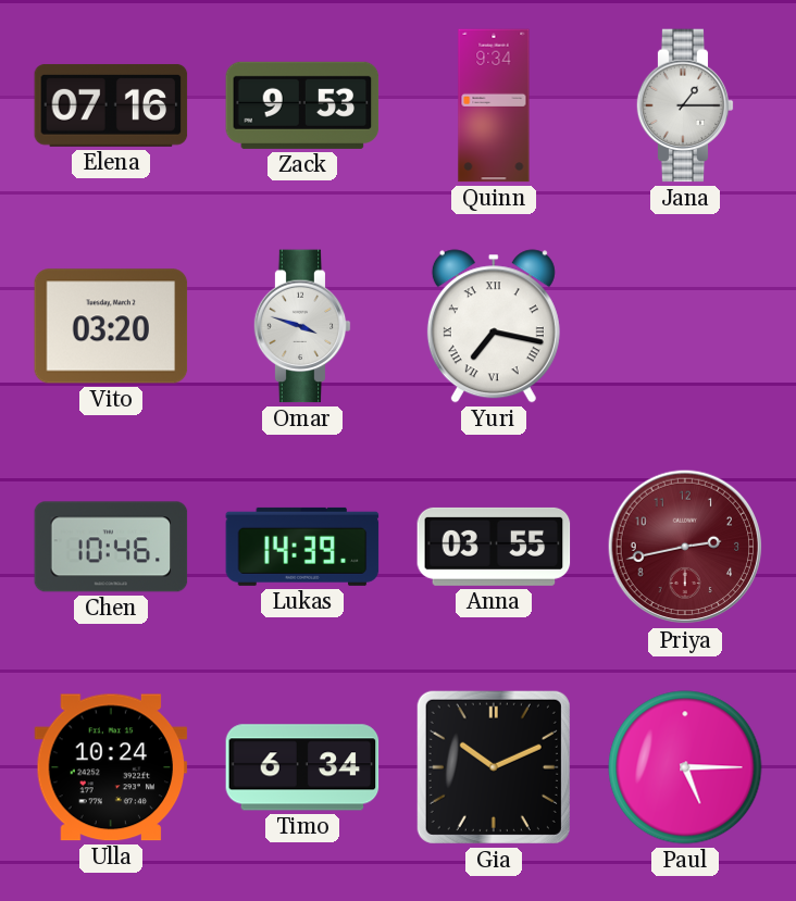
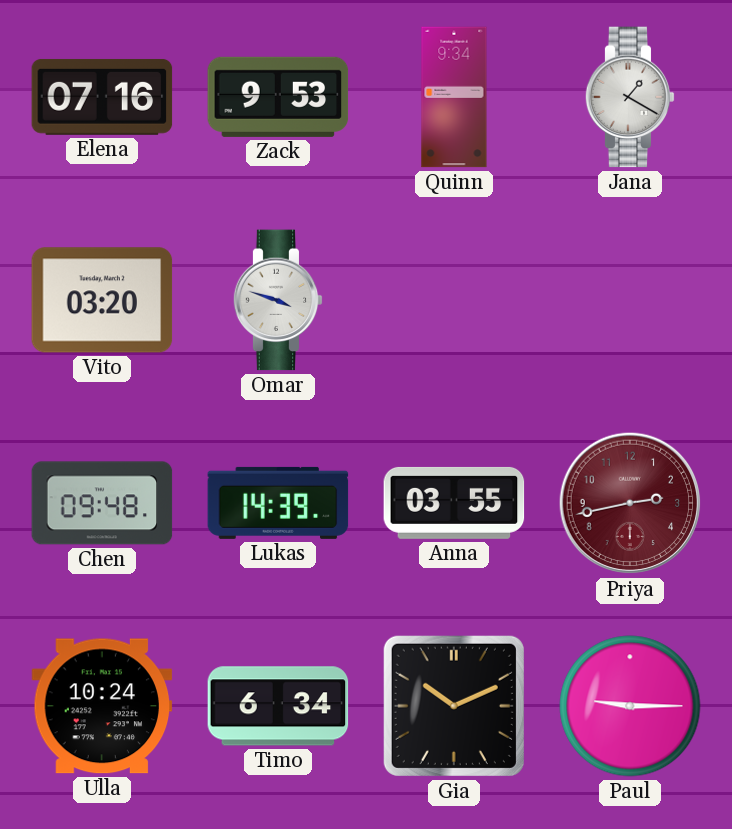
Jana: 1:15 -> 1:20
Yuri: 7:17 -> none
Chen: 10:46 -> 09:48
Paul: 5:15 -> 9:15
